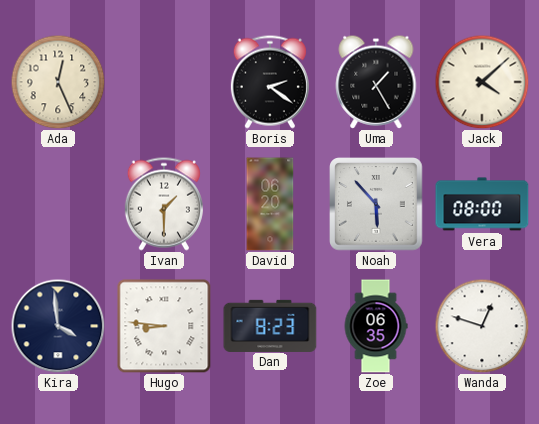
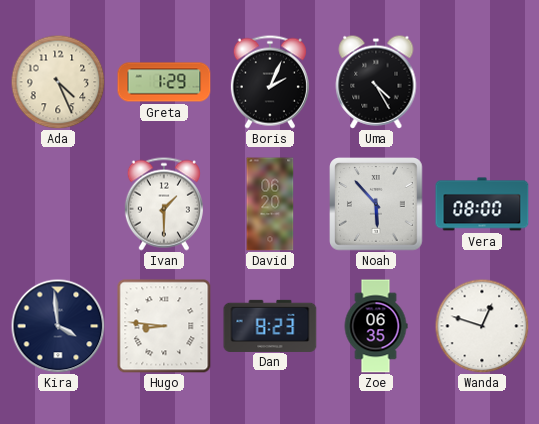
Ada: 12:26 -> 4:26
Greta: none -> 1:29
Boris: 2:21 -> 2:04
Uma: 1:25 -> 4:25
Jack: 4:08 -> none
